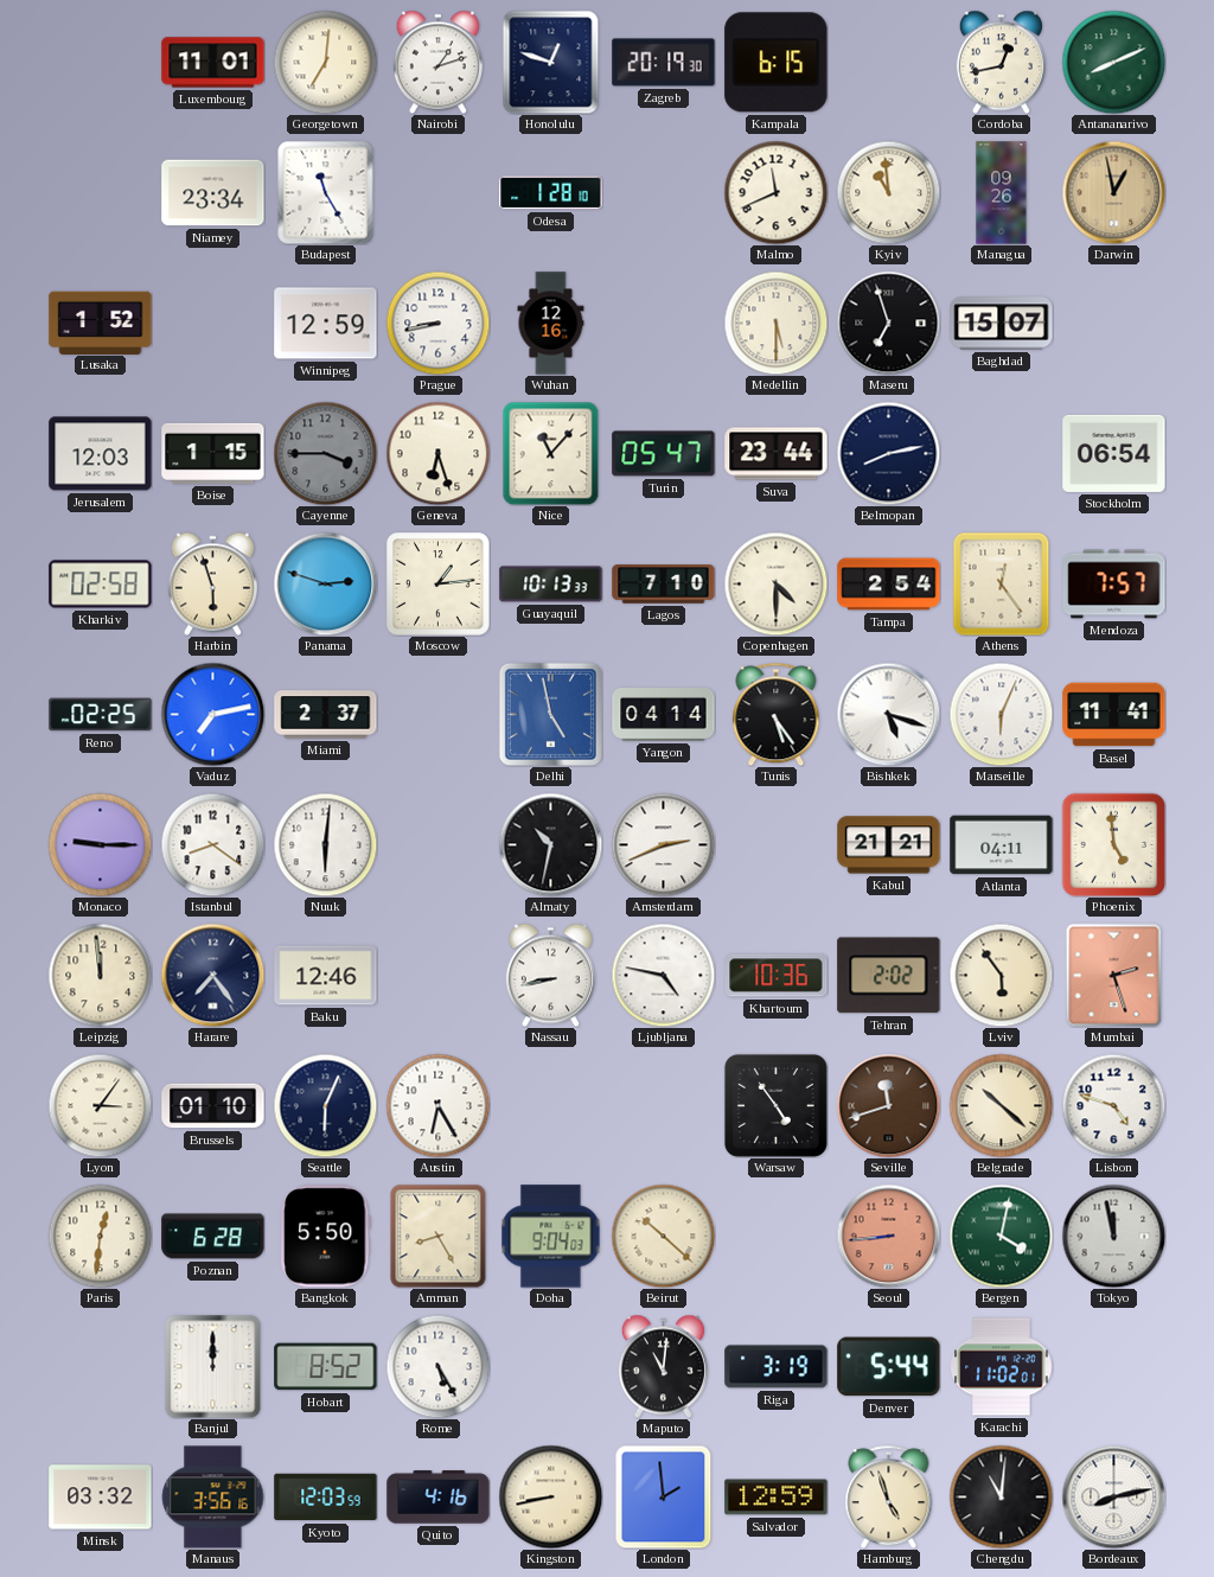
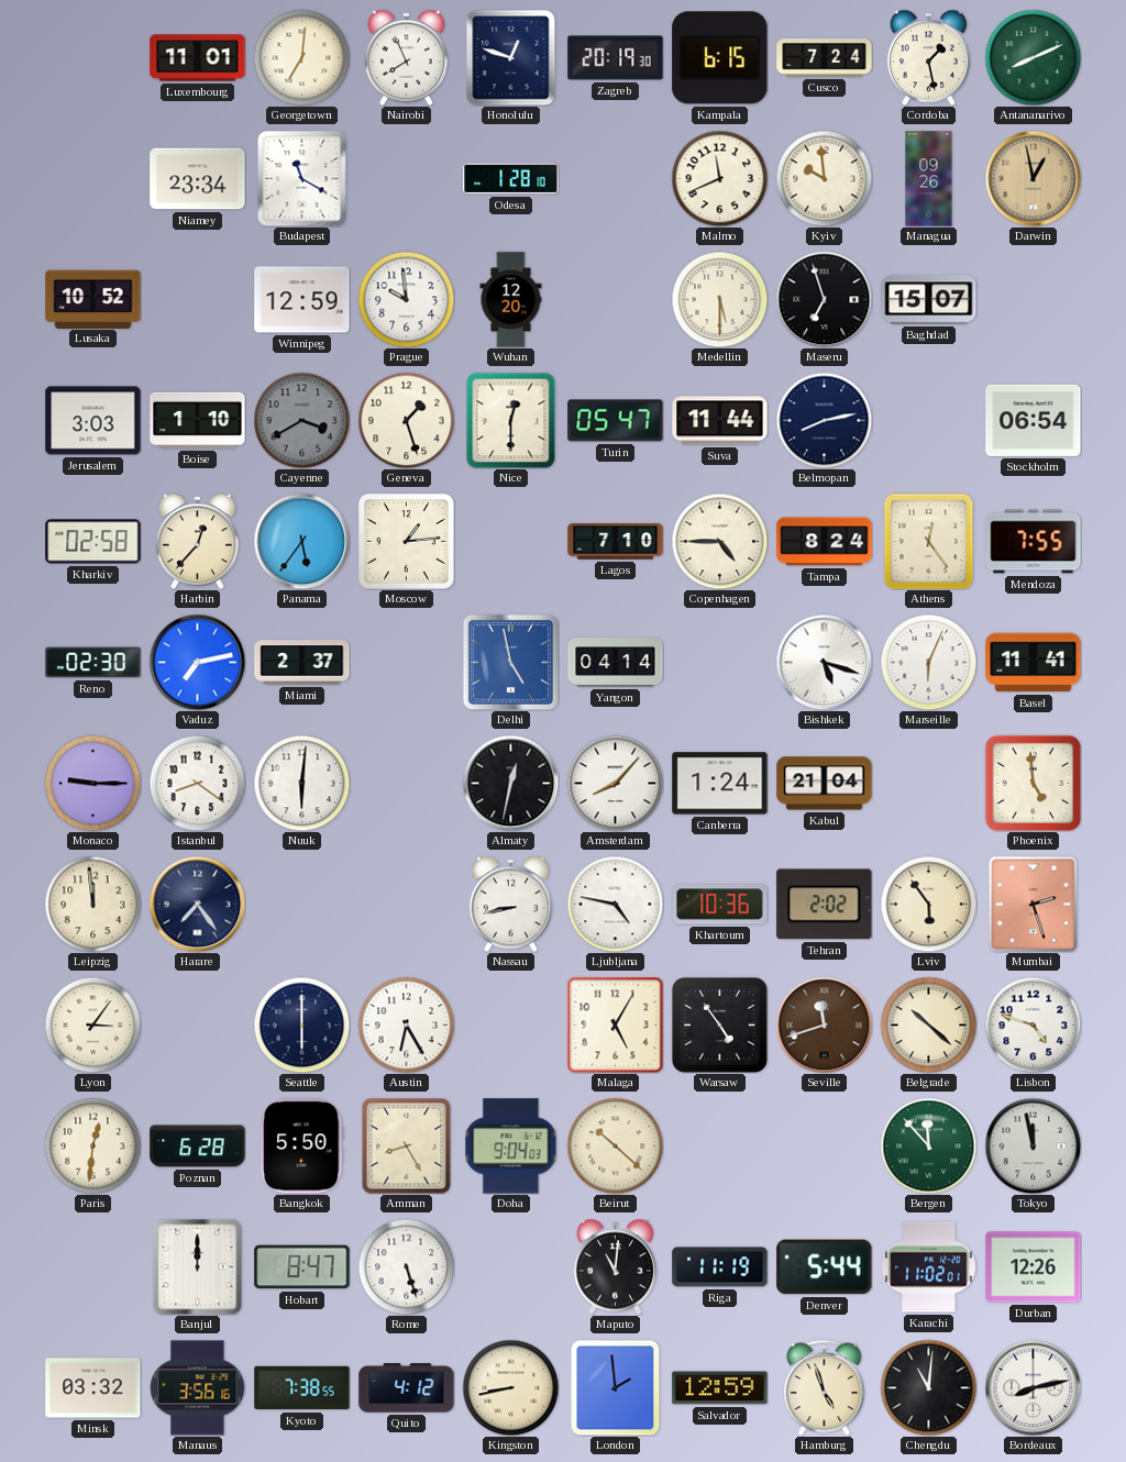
Nairobi: 1:12 -> 7:56
Cusco: none -> 7:24
Cordoba: 12:43 -> 1:28
Budapest: 11:25 -> 11:20
Kyiv: 10:59 -> 9:59
Lusaka: 1:52 -> 10:52
Prague: 8:43 -> 9:59
Wuhan: 12:16 -> 12:20
Jerusalem: 12:03 -> 3:03
Boise: 1:15 -> 1:10
Cayenne: 3:45 -> 3:40
Geneva: 6:27 -> 1:27
Nice: 11:07 -> 12:30
Suva: 23:44 -> 11:44
Harbin: 5:57 -> 12:37
Panama: 2:48 -> 5:36
Guayaquil: 10:13 -> none
Copenhagen: 4:30 -> 4:45
Tampa: 2:54 -> 8:24
Mendoza: 7:57 -> 7:55
Reno: 02:25 -> 02:30
Tunis: 5:24 -> none
Almaty: 10:32 -> 12:32
Amsterdam: 2:41 -> 8:07
Canberra: none -> 1:24
Kabul: 21:21 -> 21:04
Atlanta: 04:11 -> none
Baku: 12:46 -> none
Brussels: 01:10 -> none
Seattle: 6:04 -> 6:00
Malaga: none -> 5:05
Seoul: 8:44 -> none
Bergen: 4:02 -> 11:53
Hobart: 8:52 -> 8:47
Rome: 5:25 -> 5:27
Riga: 3:19 -> 11:19
Durban: none -> 12:26
Kyoto: 12:03 -> 7:38
Quito: 4:16 -> 4:12
